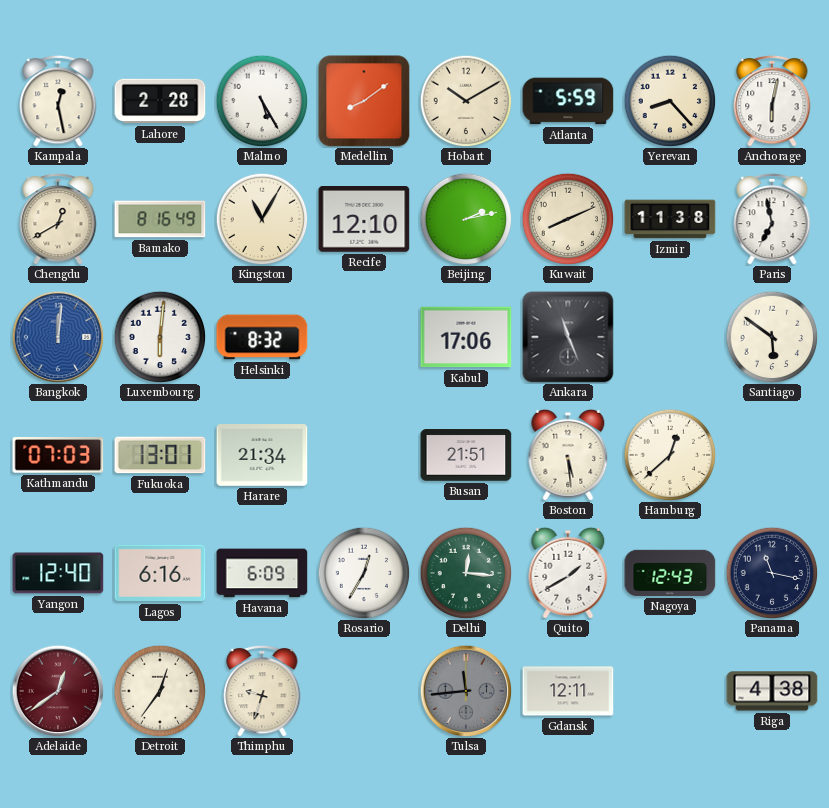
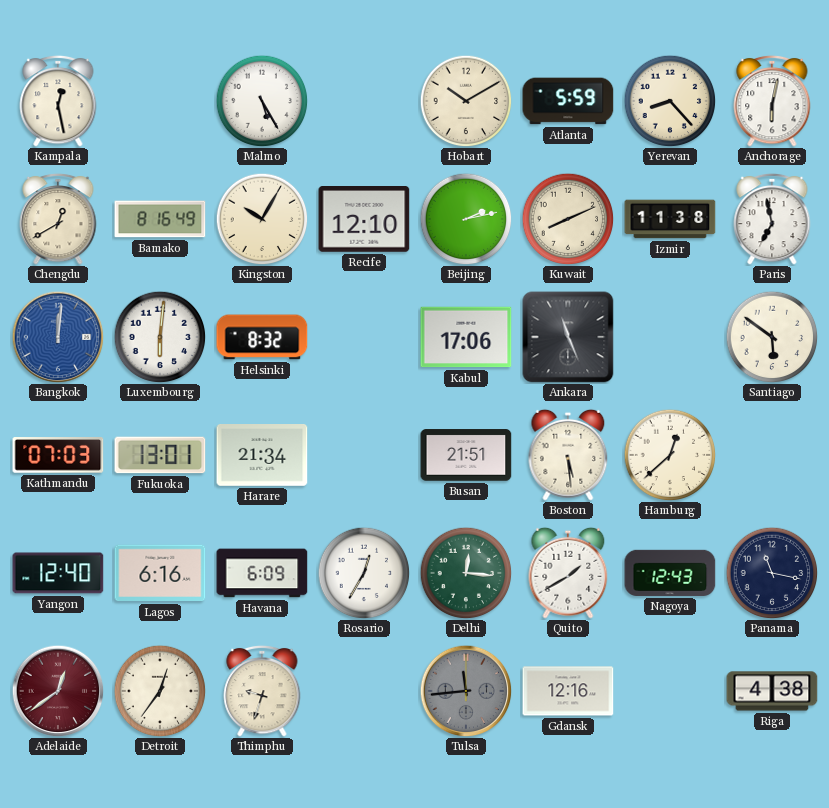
Lahore: 2:28 -> none
Medellin: 8:09 -> none
Kingston: 11:05 -> 10:05
Gdansk: 12:11 -> 12:16
